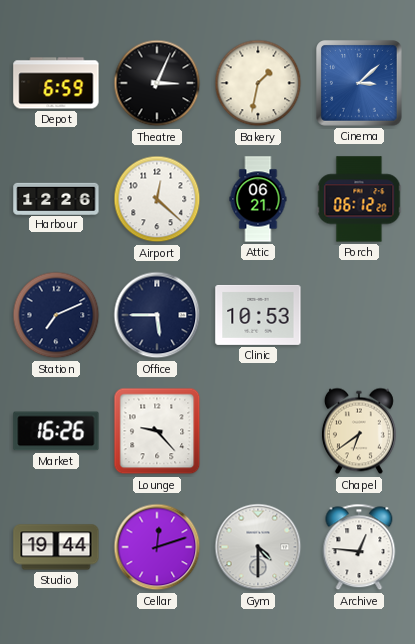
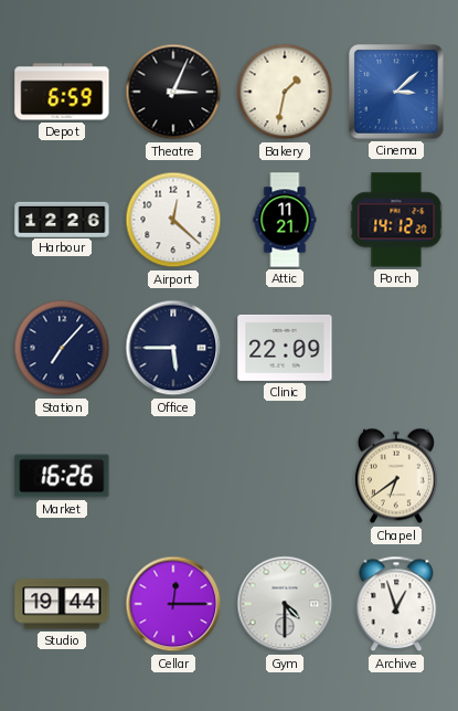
Attic: 06:21 -> 11:21
Porch: 06:12 -> 14:12
Station: 7:11 -> 7:07
Clinic: 10:53 -> 22:09
Lounge: 9:23 -> none
Cellar: 12:12 -> 12:15
Archive: 12:46 -> 12:57
